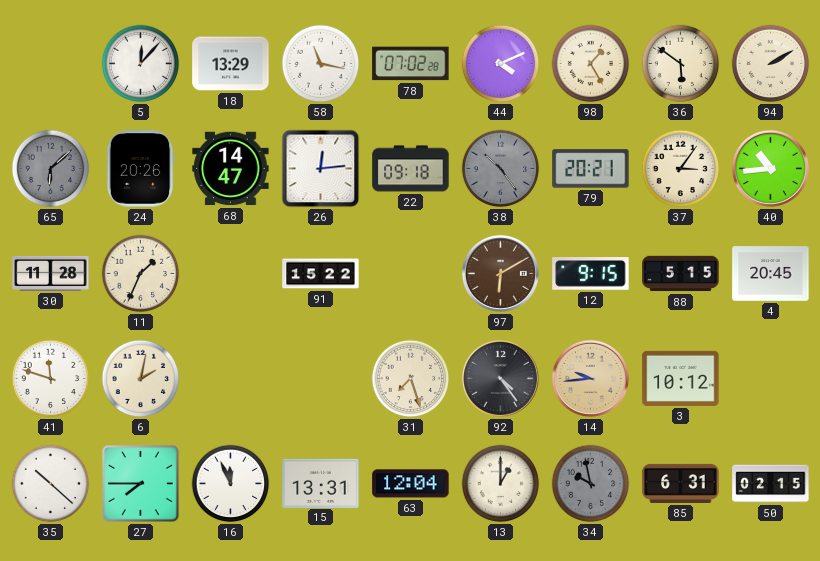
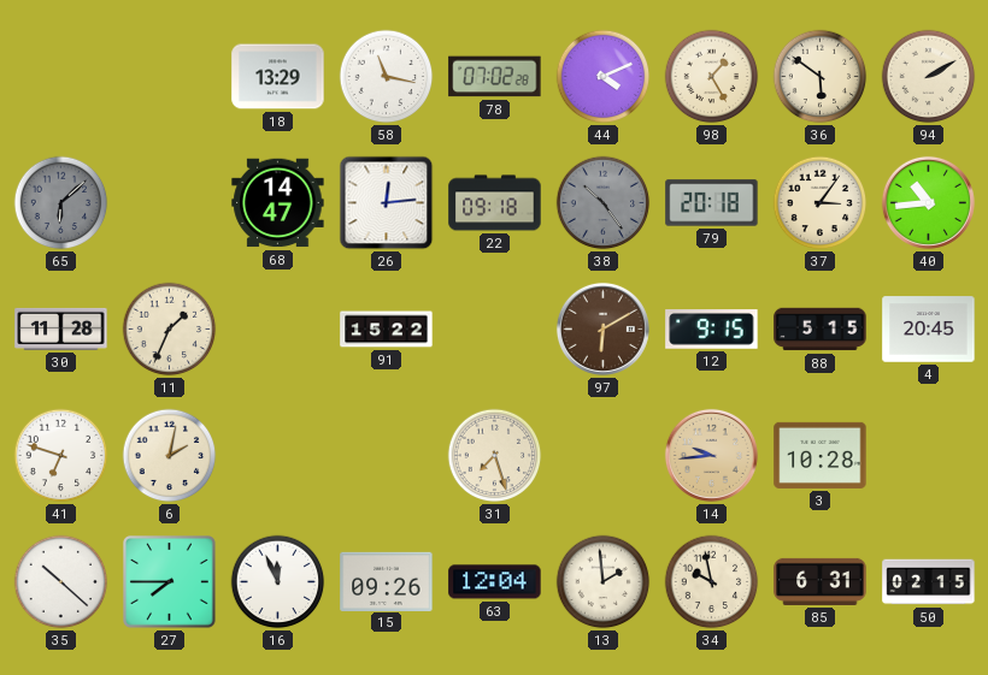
5: 12:07 -> none
24: 20:26 -> none
79: 20:21 -> 20:18
41: 11:48 -> 6:48
92: 4:24 -> none
3: 10:12 -> 10:28
15: 13:31 -> 09:26
13: 1:00 -> 1:59
34 dial: grey -> cream
